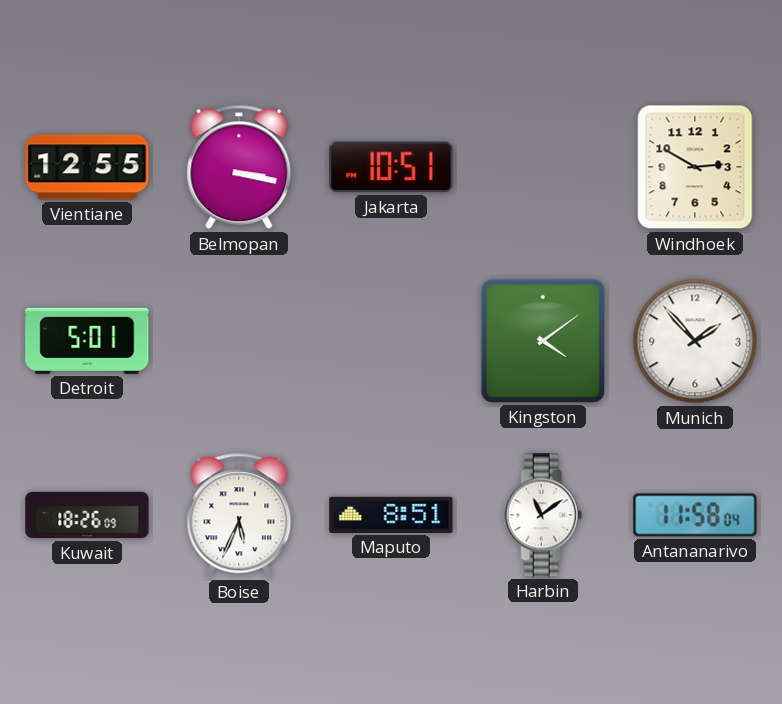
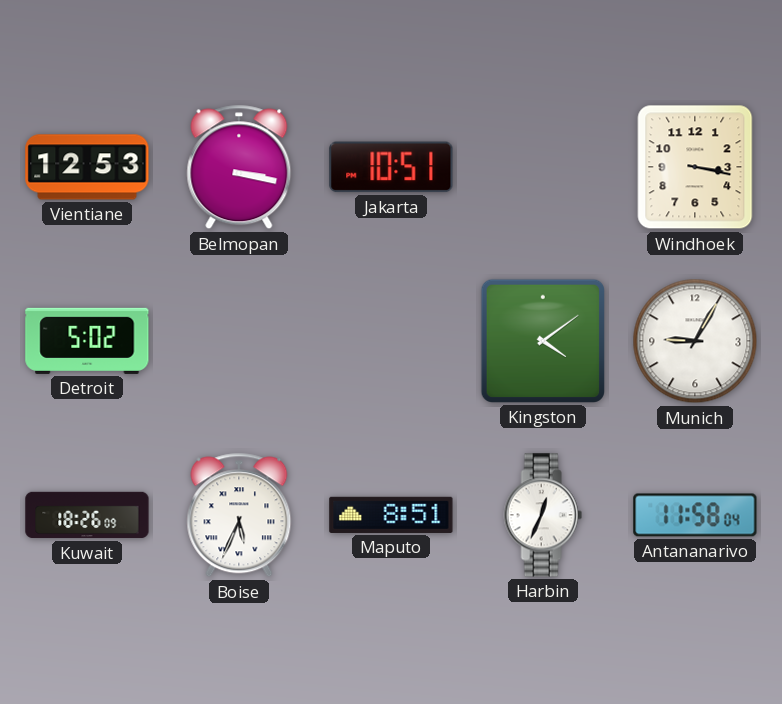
Vientiane: 12:55 -> 12:53
Windhoek: 2:50 -> 3:17
Detroit: 5:01 -> 5:02
Munich: 1:53 -> 9:05
Harbin: 11:09 -> 12:34
